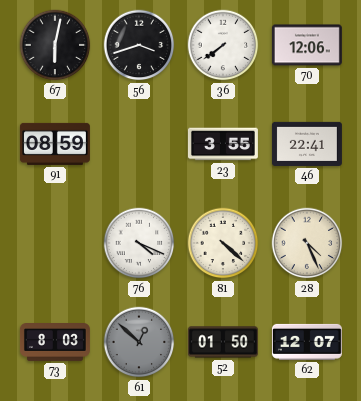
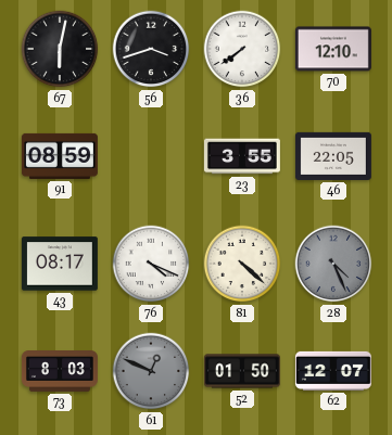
70: 12:06 -> 12:10
46: 22:41 -> 22:05
43: none -> 08:17
28 dial: cream -> grey
61: 12:52 -> 12:49
